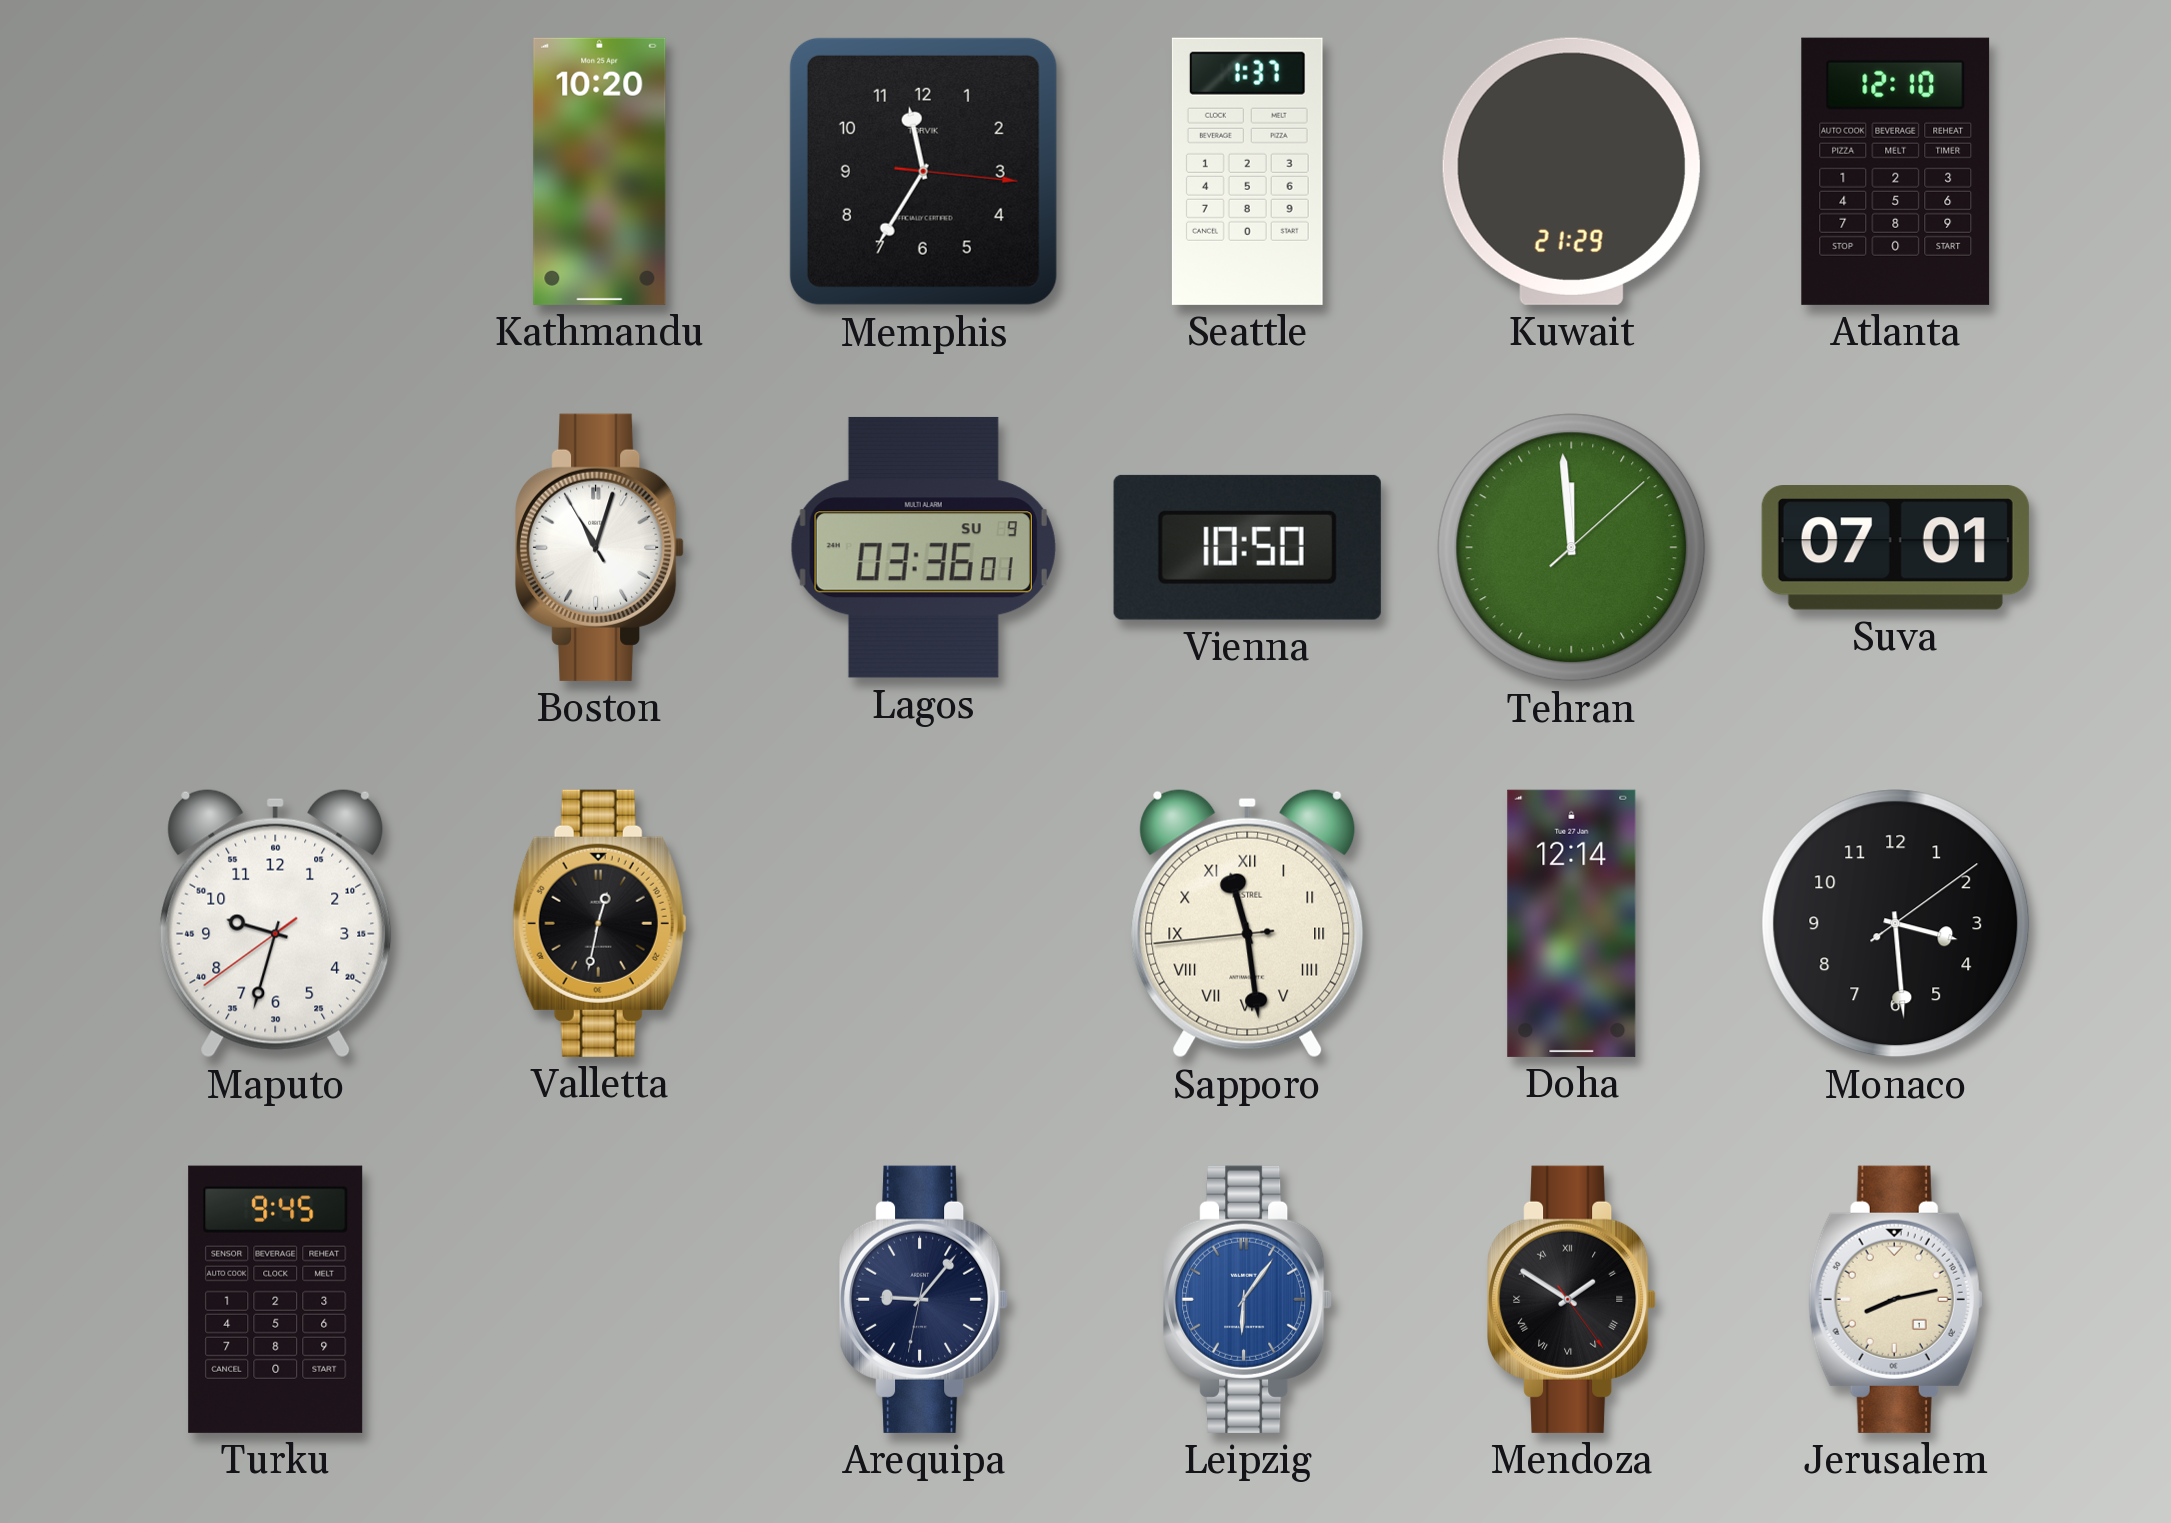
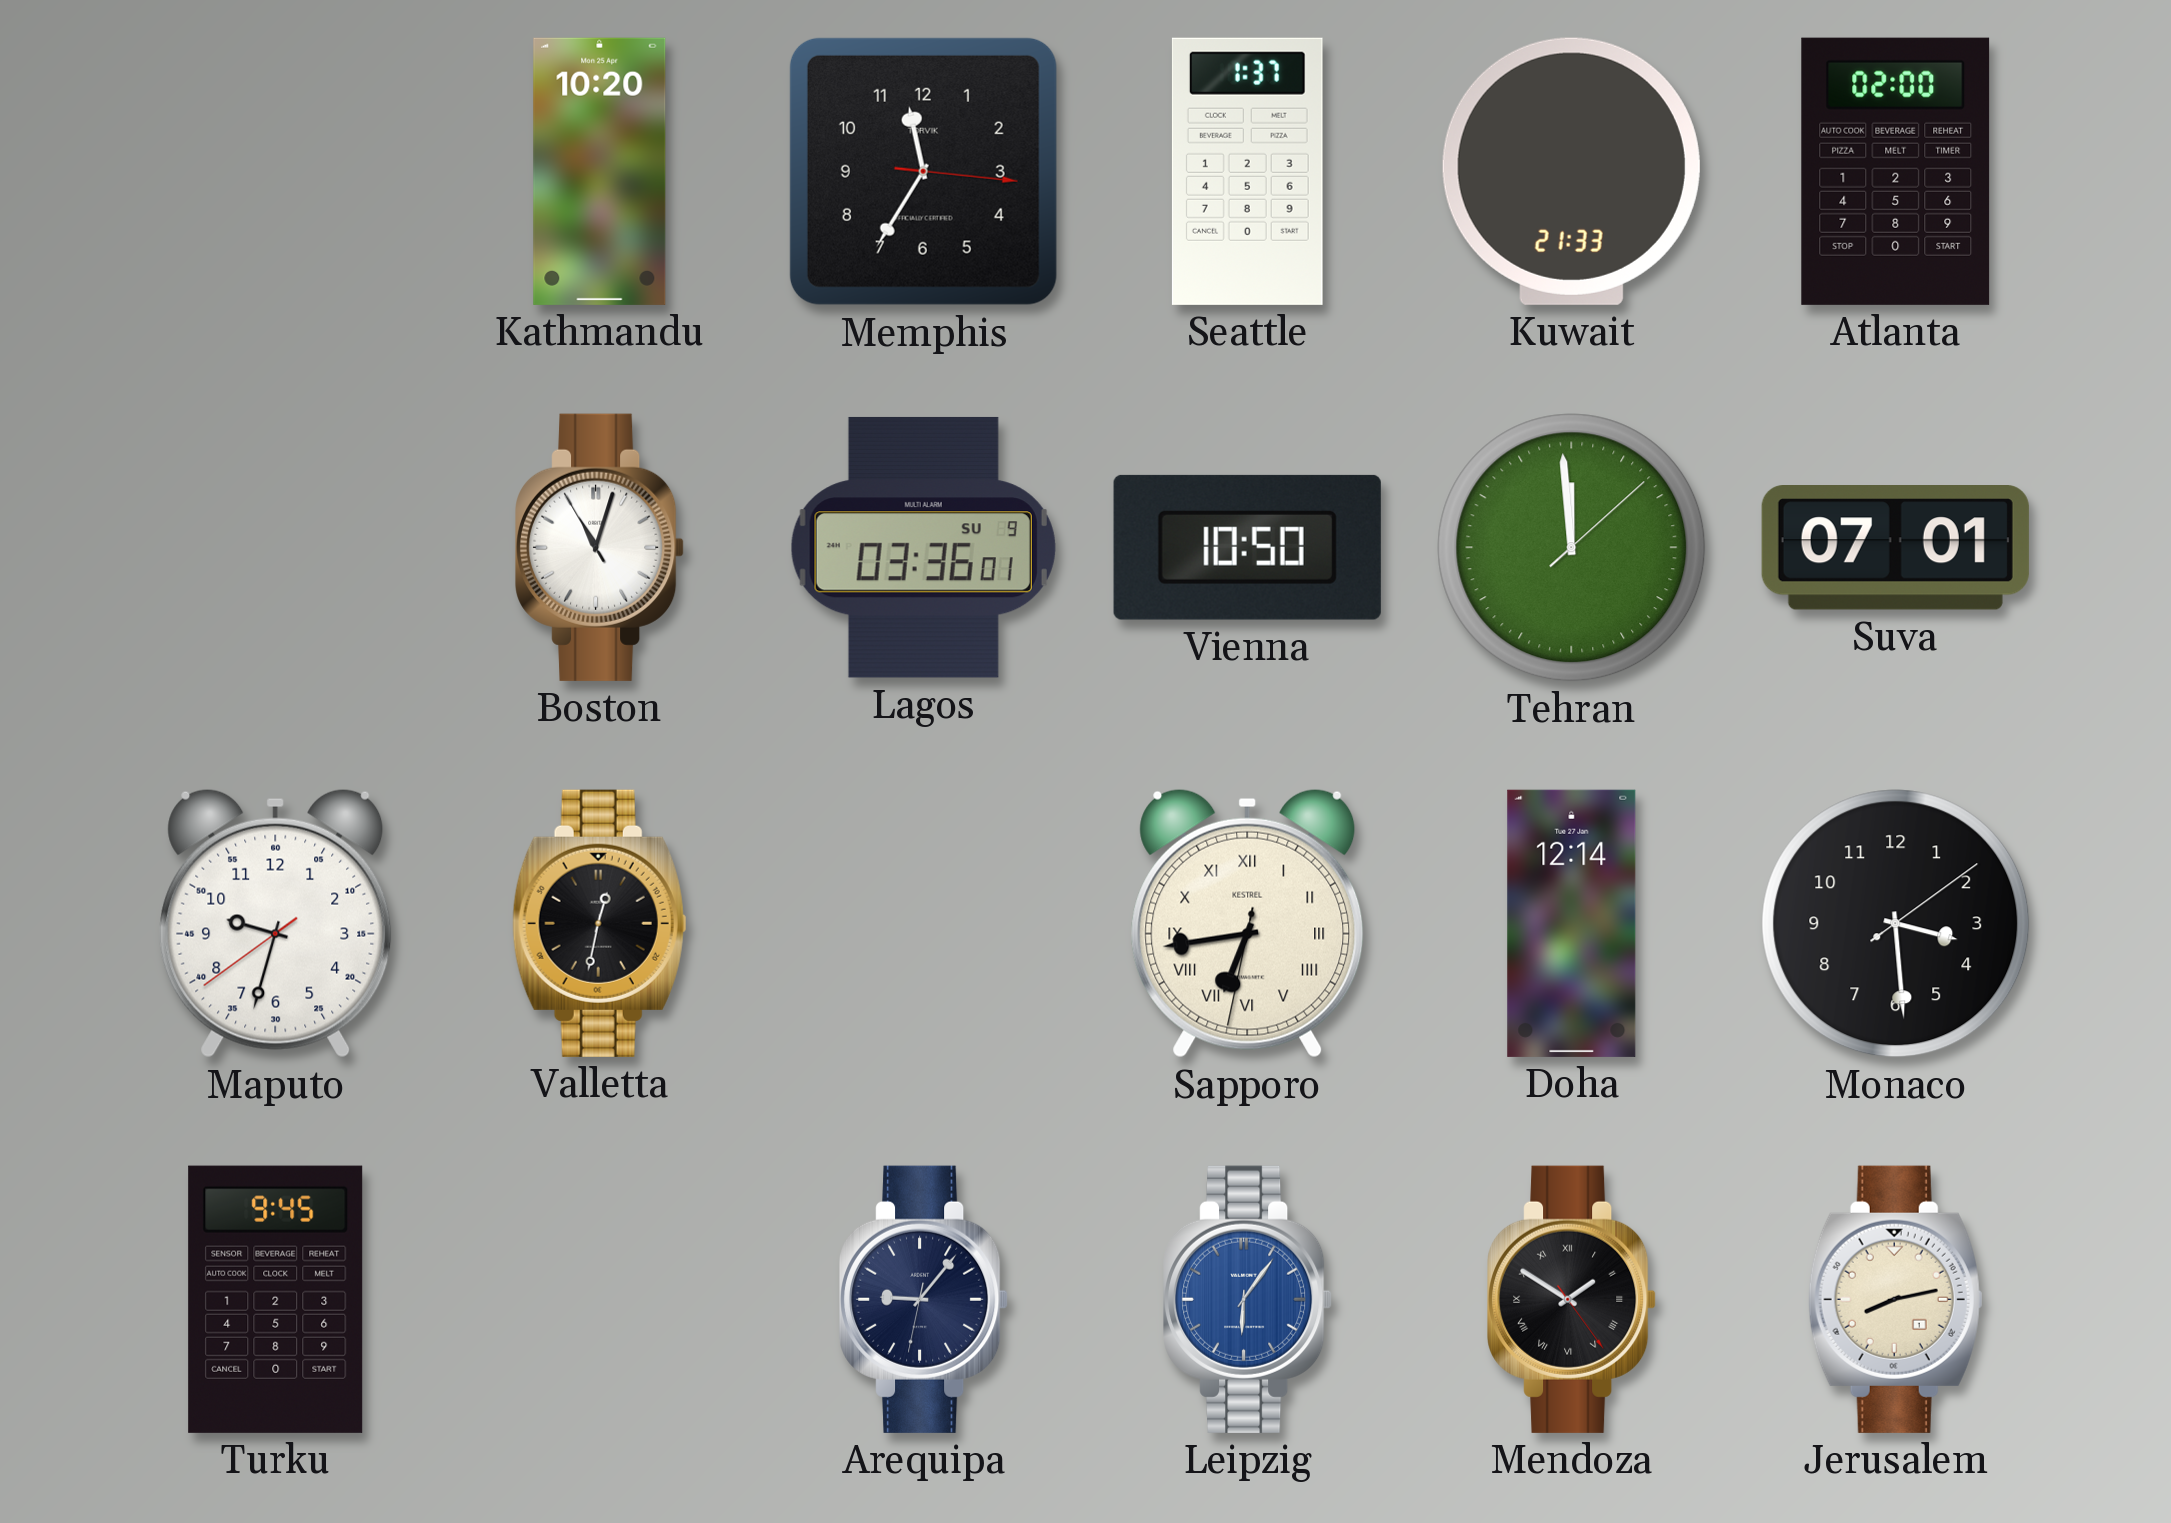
Kuwait: 21:29 -> 21:33
Atlanta: 12:10 -> 02:00
Sapporo: 11:28 -> 6:43
